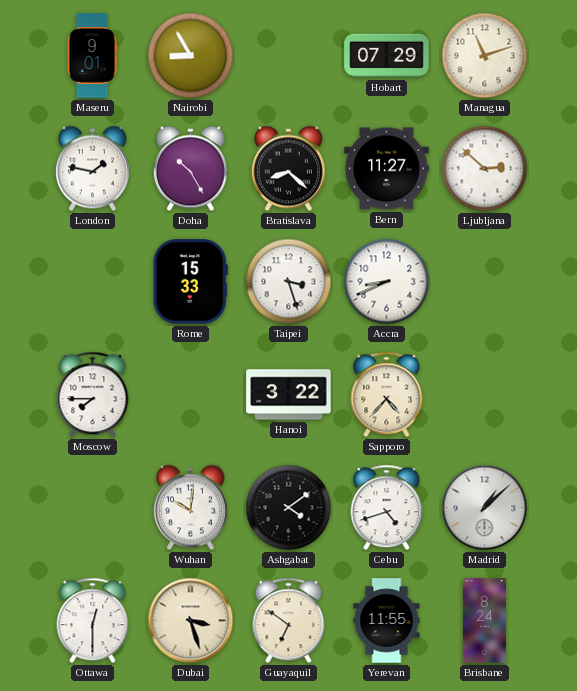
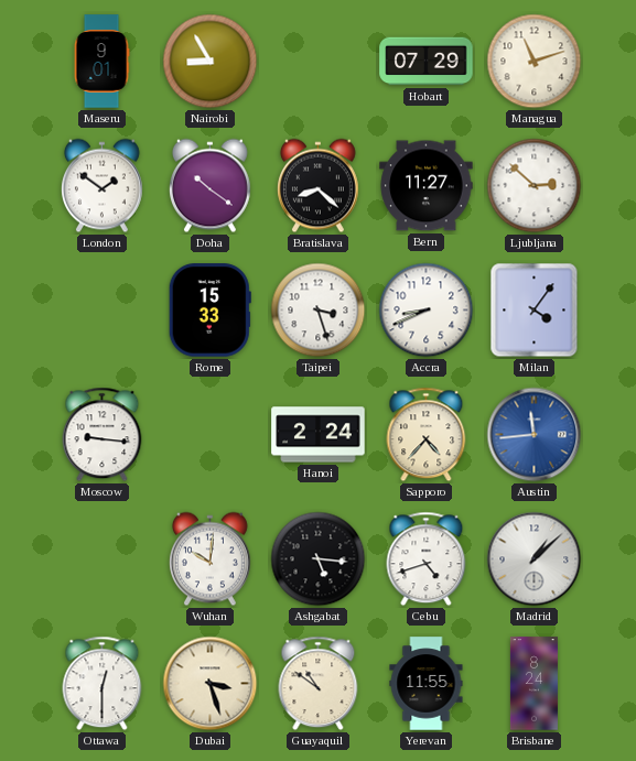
London: 1:47 -> 1:51
Doha: 10:25 -> 10:21
Milan: none -> 4:06
Moscow: 7:45 -> 9:16
Hanoi: 3:22 -> 2:24
Austin: none -> 11:44
Ashgabat: 4:09 -> 5:16
Guayaquil: 6:51 -> 10:51
